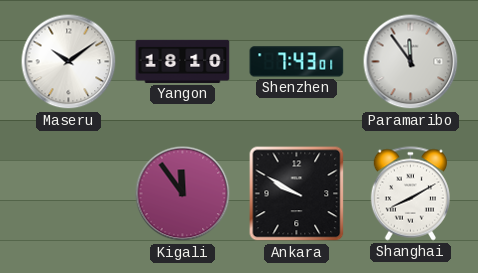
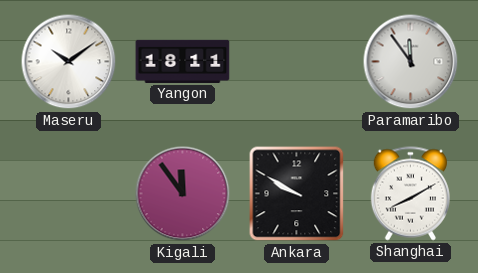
Yangon: 18:10 -> 18:11
Shenzhen: 7:43 -> none
